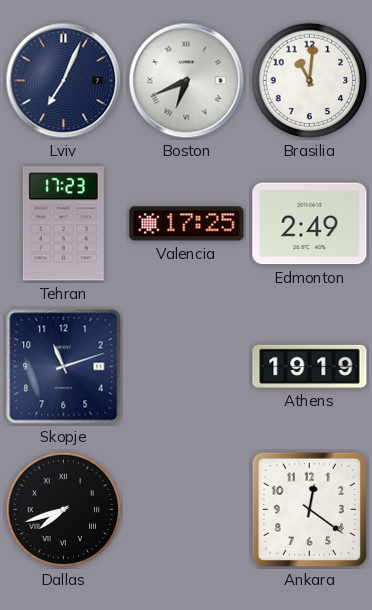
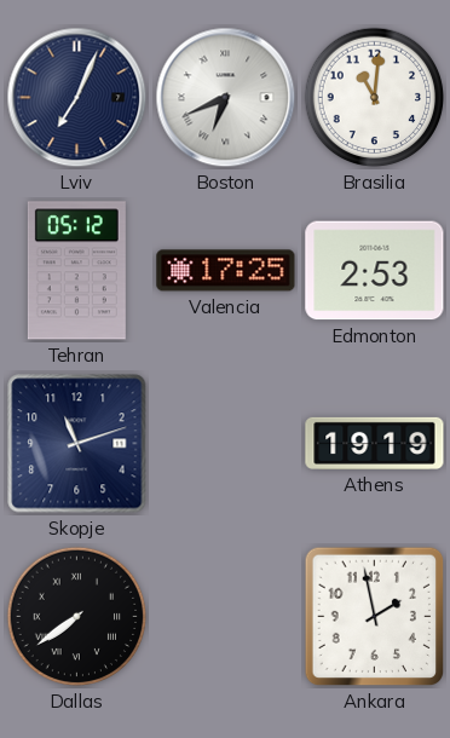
Tehran: 17:23 -> 05:12
Edmonton: 2:49 -> 2:53
Dallas: 7:42 -> 7:39
Ankara: 12:21 -> 1:58
